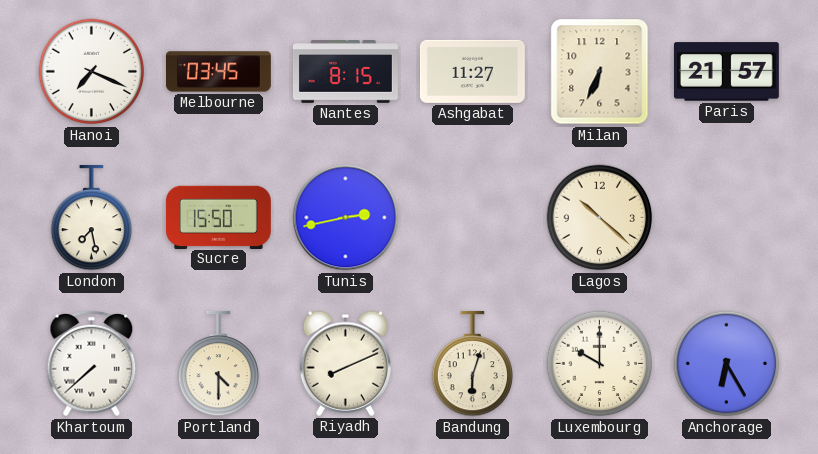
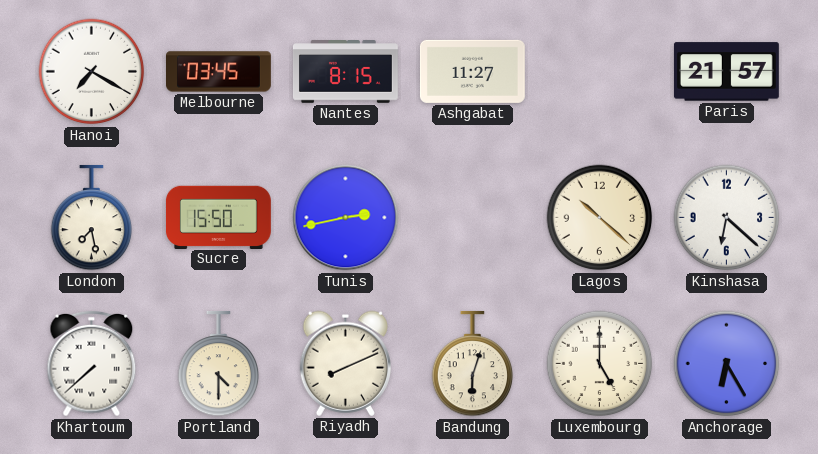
Hanoi: 7:19 -> 7:20
Milan: 6:34 -> none
Kinshasa: none -> 6:22
Luxembourg: 10:00 -> 5:00
